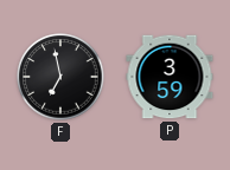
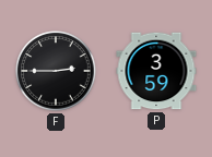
F: 6:58 -> 2:45
